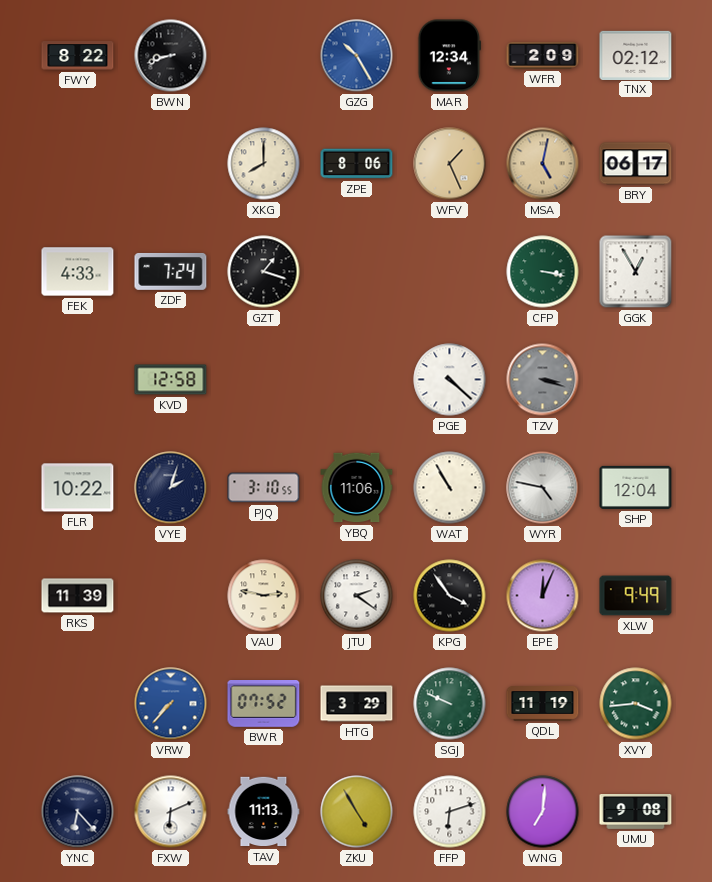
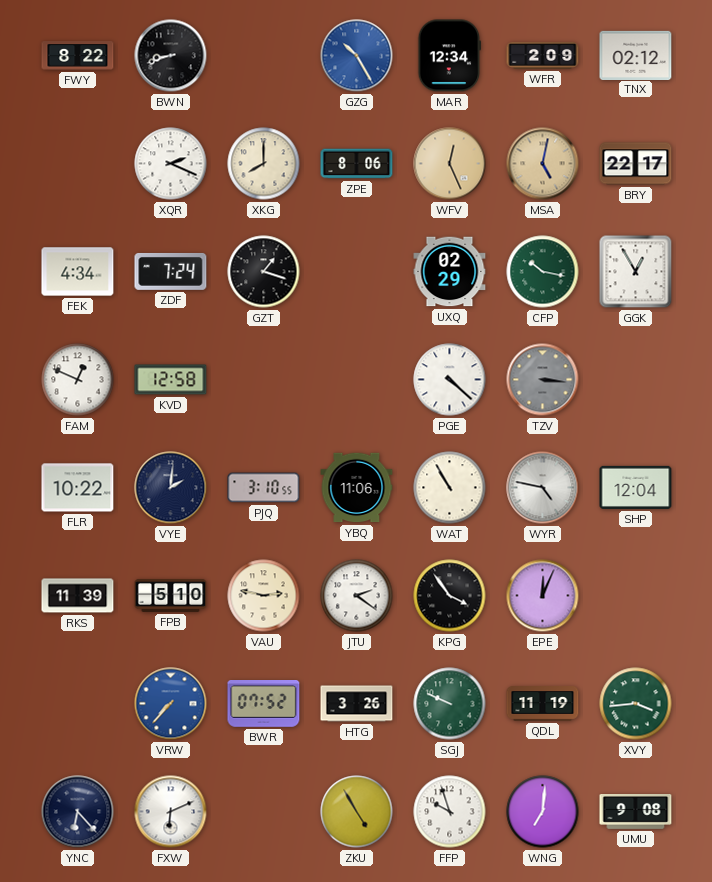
XQR: none -> 2:19
WFV: 1:26 -> 12:26
BRY: 06:17 -> 22:17
FEK: 4:33 -> 4:34
UXQ: none -> 02:29
CFP: 3:17 -> 10:17
FAM: none -> 12:49
TZV: 3:18 -> 3:16
VYE: 2:03 -> 2:01
FPB: none -> 5:10
XLW: 9:49 -> none
HTG: 3:29 -> 3:26
TAV: 11:13 -> none
FFP: 6:12 -> 9:57
